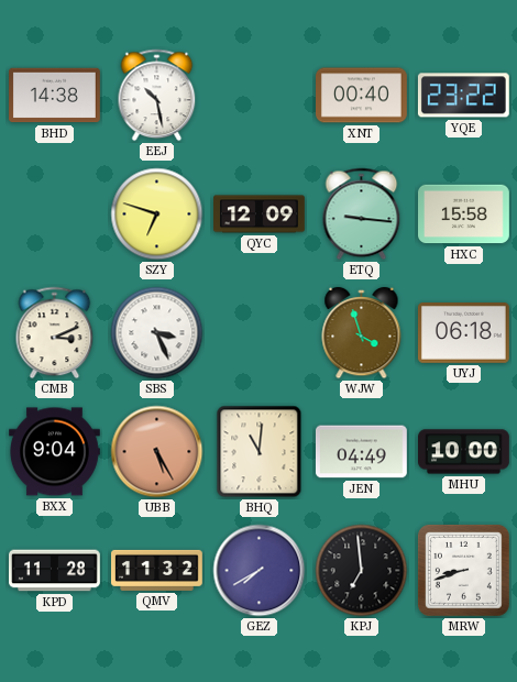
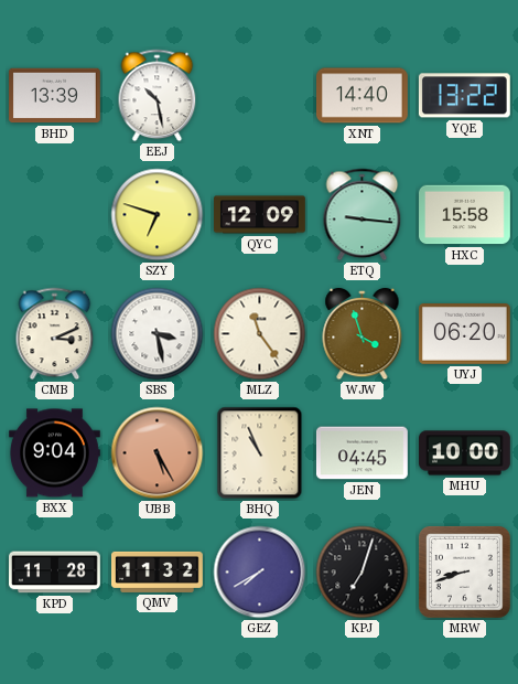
BHD: 14:38 -> 13:39
XNT: 00:40 -> 14:40
YQE: 23:22 -> 13:22
SBS: 3:26 -> 3:28
MLZ: none -> 11:24
UYJ: 06:18 -> 06:20
BHQ: 11:01 -> 10:56
JEN: 04:49 -> 04:45
KPJ: 6:59 -> 7:03
